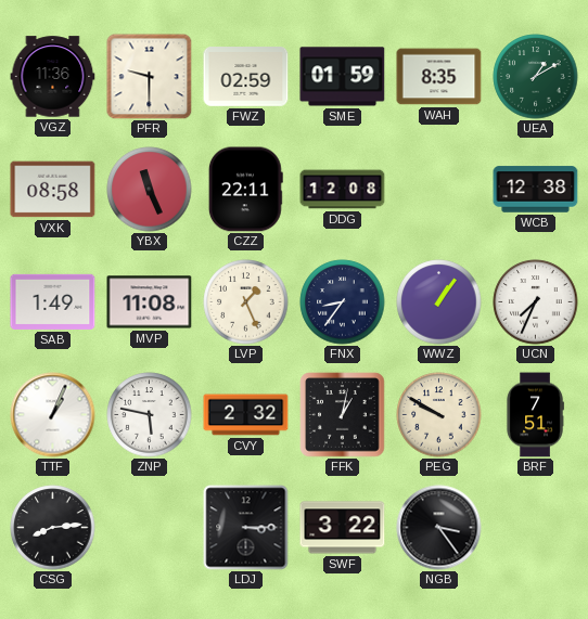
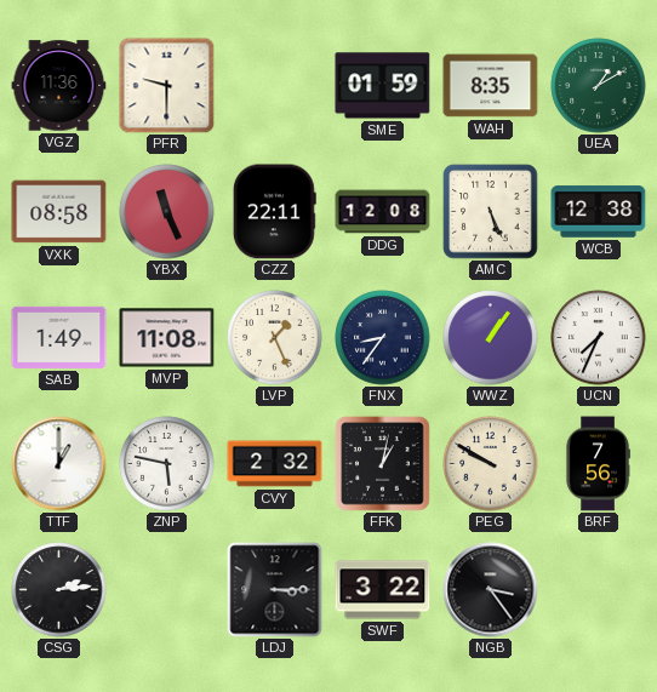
FWZ: 02:59 -> none
AMC: none -> 5:26
TTF: 1:04 -> 1:00
BRF: 7:51 -> 7:56
CSG: 8:14 -> 2:14
